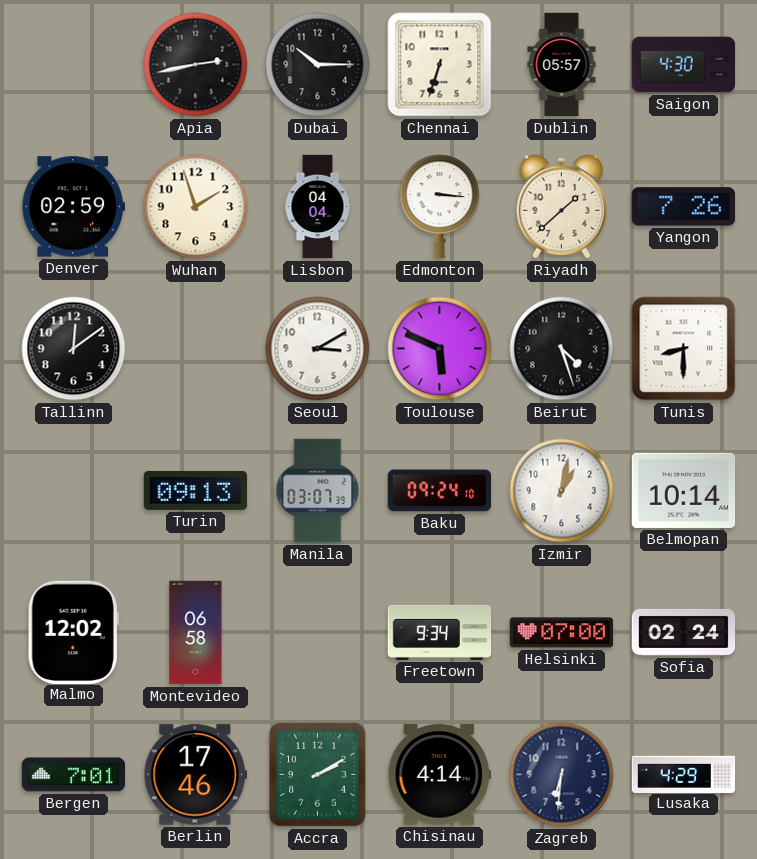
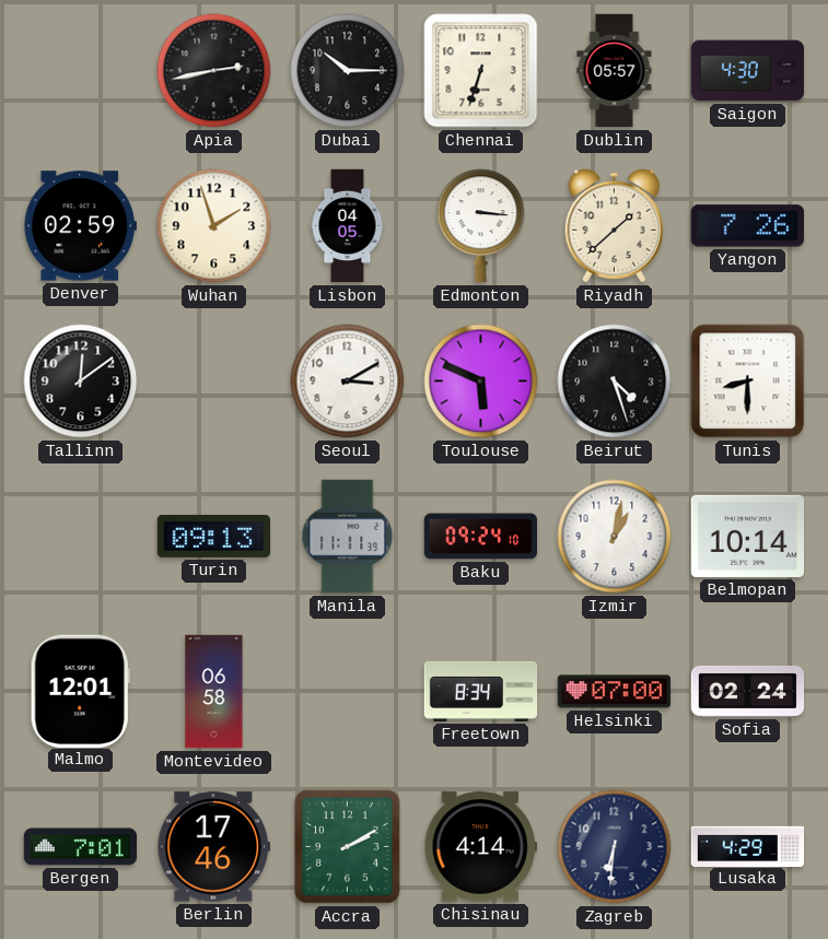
Lisbon: 04:04 -> 04:05
Manila: 03:07 -> 11:11
Malmo: 12:02 -> 12:01
Freetown: 9:34 -> 8:34
